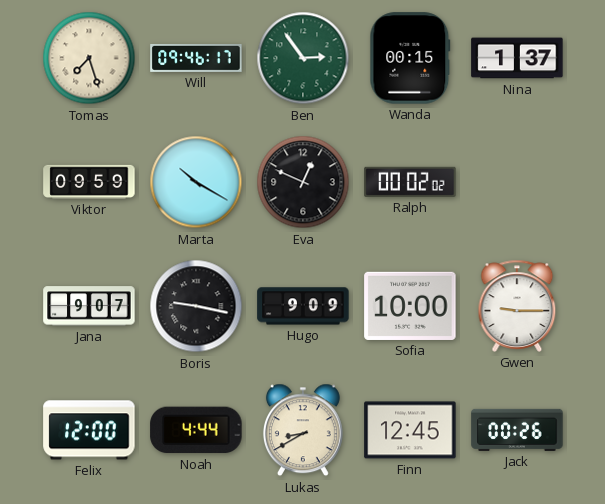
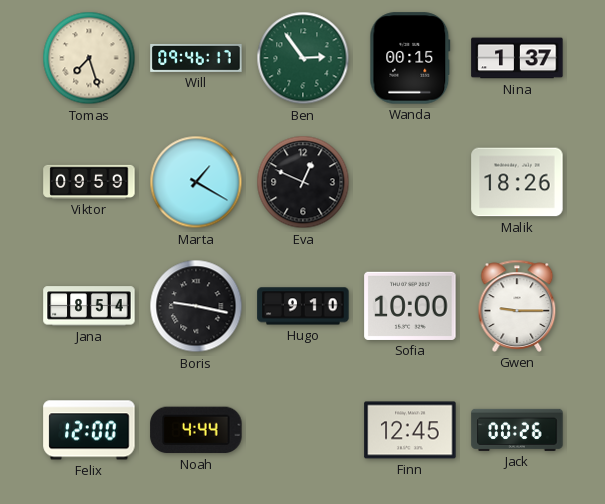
Marta: 10:20 -> 1:20
Ralph: 00:02 -> none
Malik: none -> 18:26
Jana: 9:07 -> 8:54
Hugo: 9:09 -> 9:10
Lukas: 8:40 -> none
